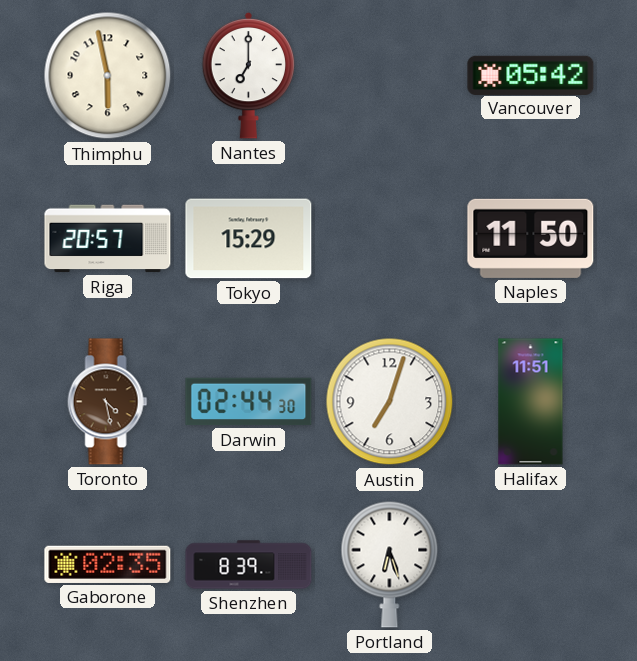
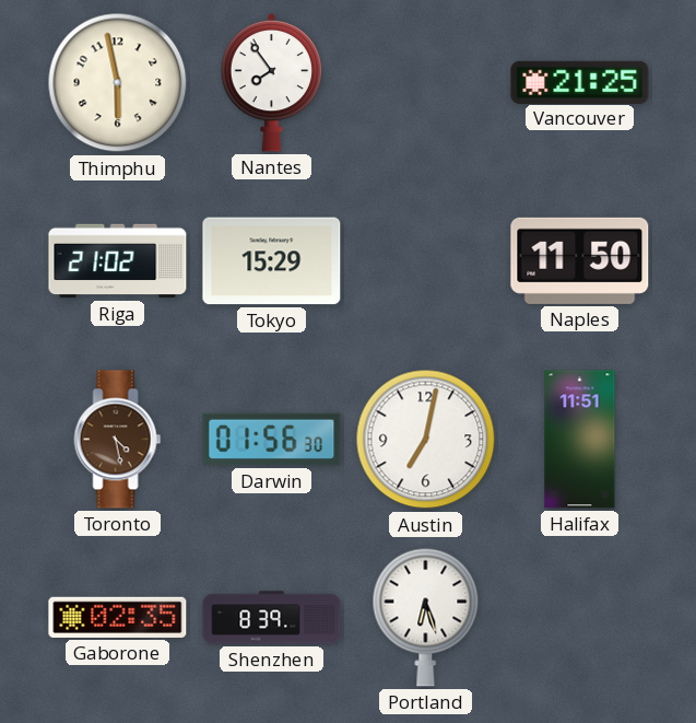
Nantes: 7:00 -> 7:54
Vancouver: 05:42 -> 21:25
Riga: 20:57 -> 21:02
Darwin: 02:44 -> 01:56
Austin: 7:03 -> 7:02
